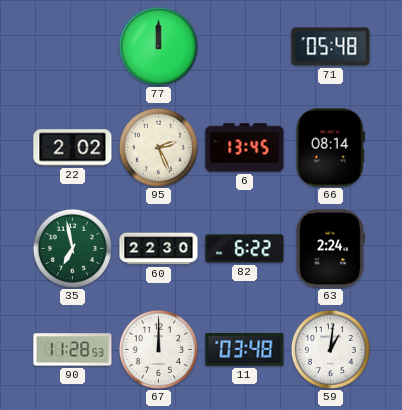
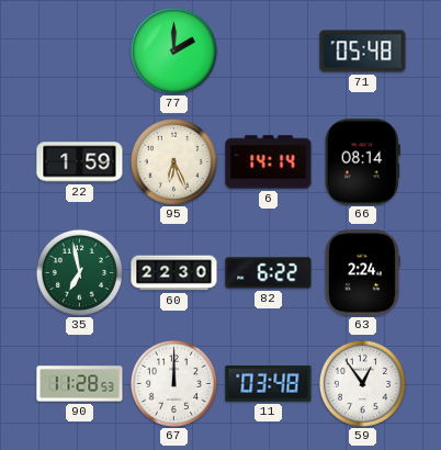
77: 12:00 -> 2:00
22: 2:02 -> 1:59
95: 2:26 -> 6:26
6: 13:45 -> 14:14
59: 1:01 -> 12:54
